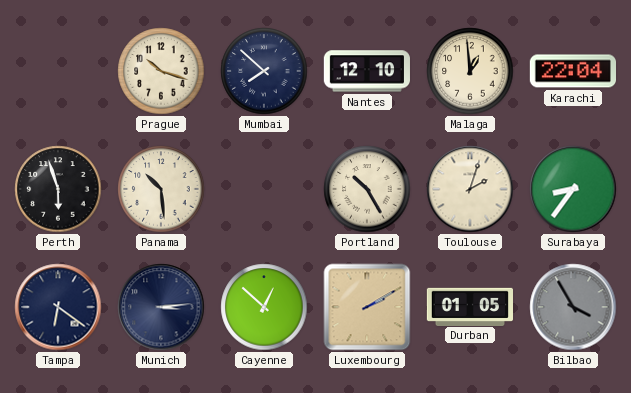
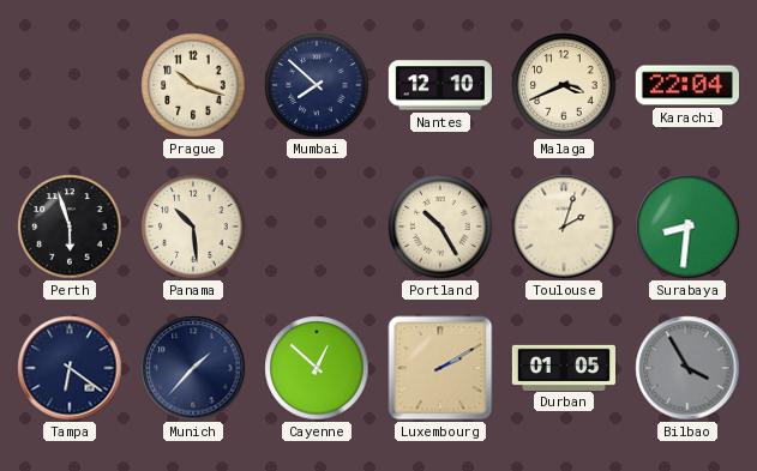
Malaga: 12:59 -> 3:41
Surabaya: 8:36 -> 8:31
Munich: 3:14 -> 1:37
